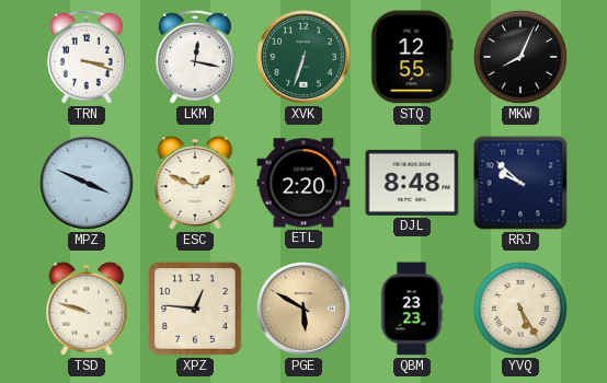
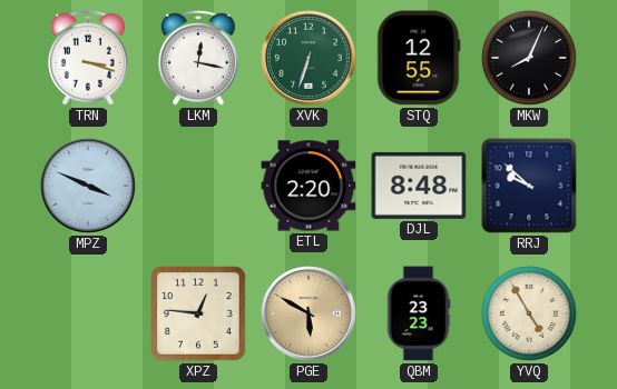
ESC: 1:49 -> none
TSD: 9:48 -> none
YVQ: 5:25 -> 4:55
